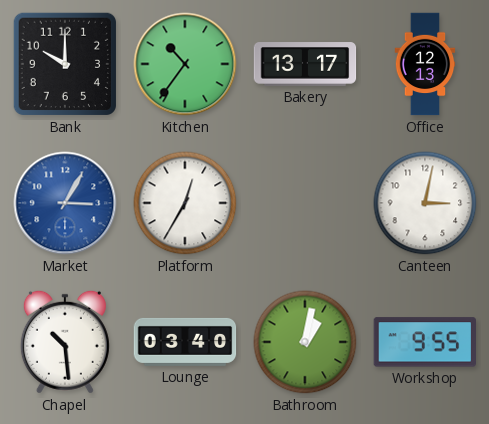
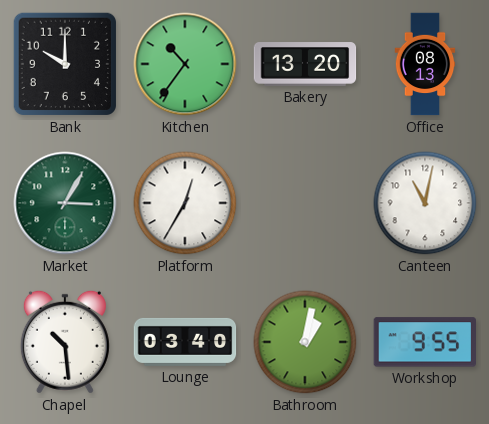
Bakery: 13:17 -> 13:20
Office: 12:13 -> 08:13
Market dial: blue -> green
Canteen: 3:02 -> 11:02
